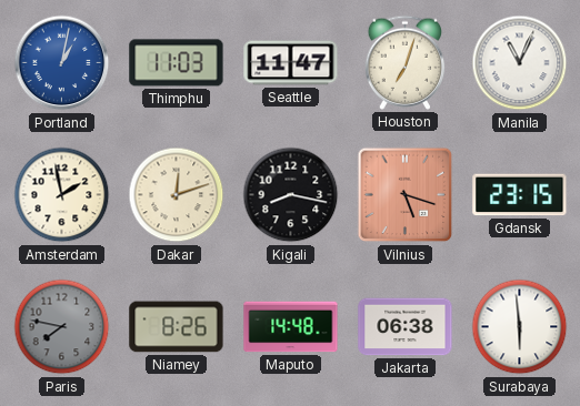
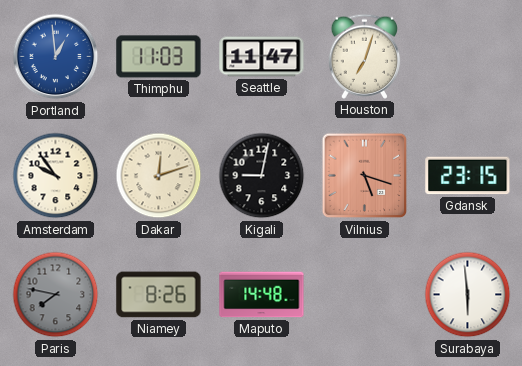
Portland: 1:02 -> 12:59
Manila: 11:04 -> none
Amsterdam: 1:58 -> 9:54
Kigali: 8:17 -> 9:02
Jakarta: 06:38 -> none
